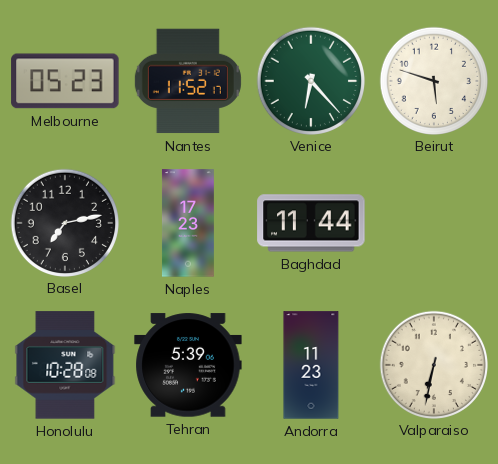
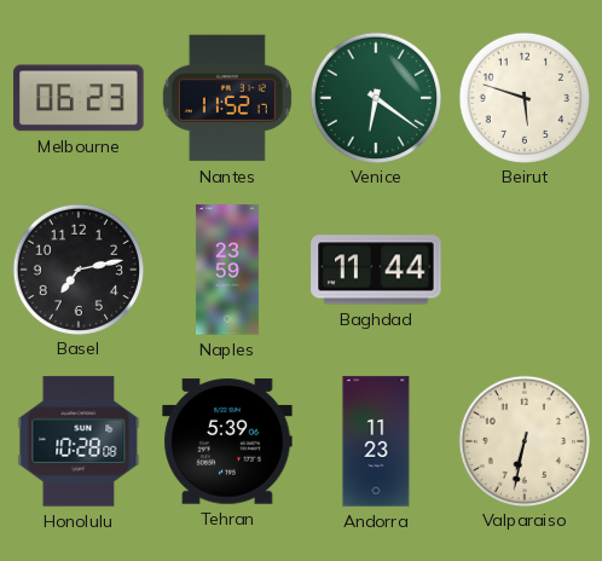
Melbourne: 05:23 -> 06:23
Venice: 6:23 -> 6:21
Naples: 17:23 -> 23:59
